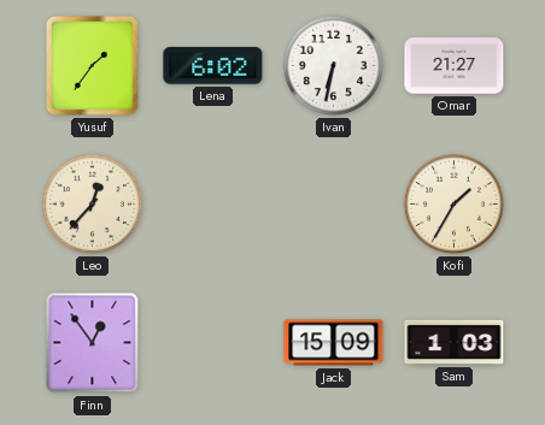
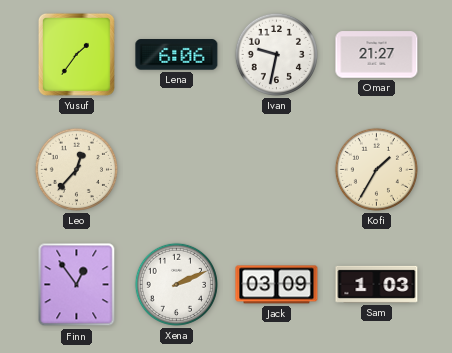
Lena: 6:02 -> 6:06
Ivan: 6:32 -> 9:32
Xena: none -> 2:11
Jack: 15:09 -> 03:09
